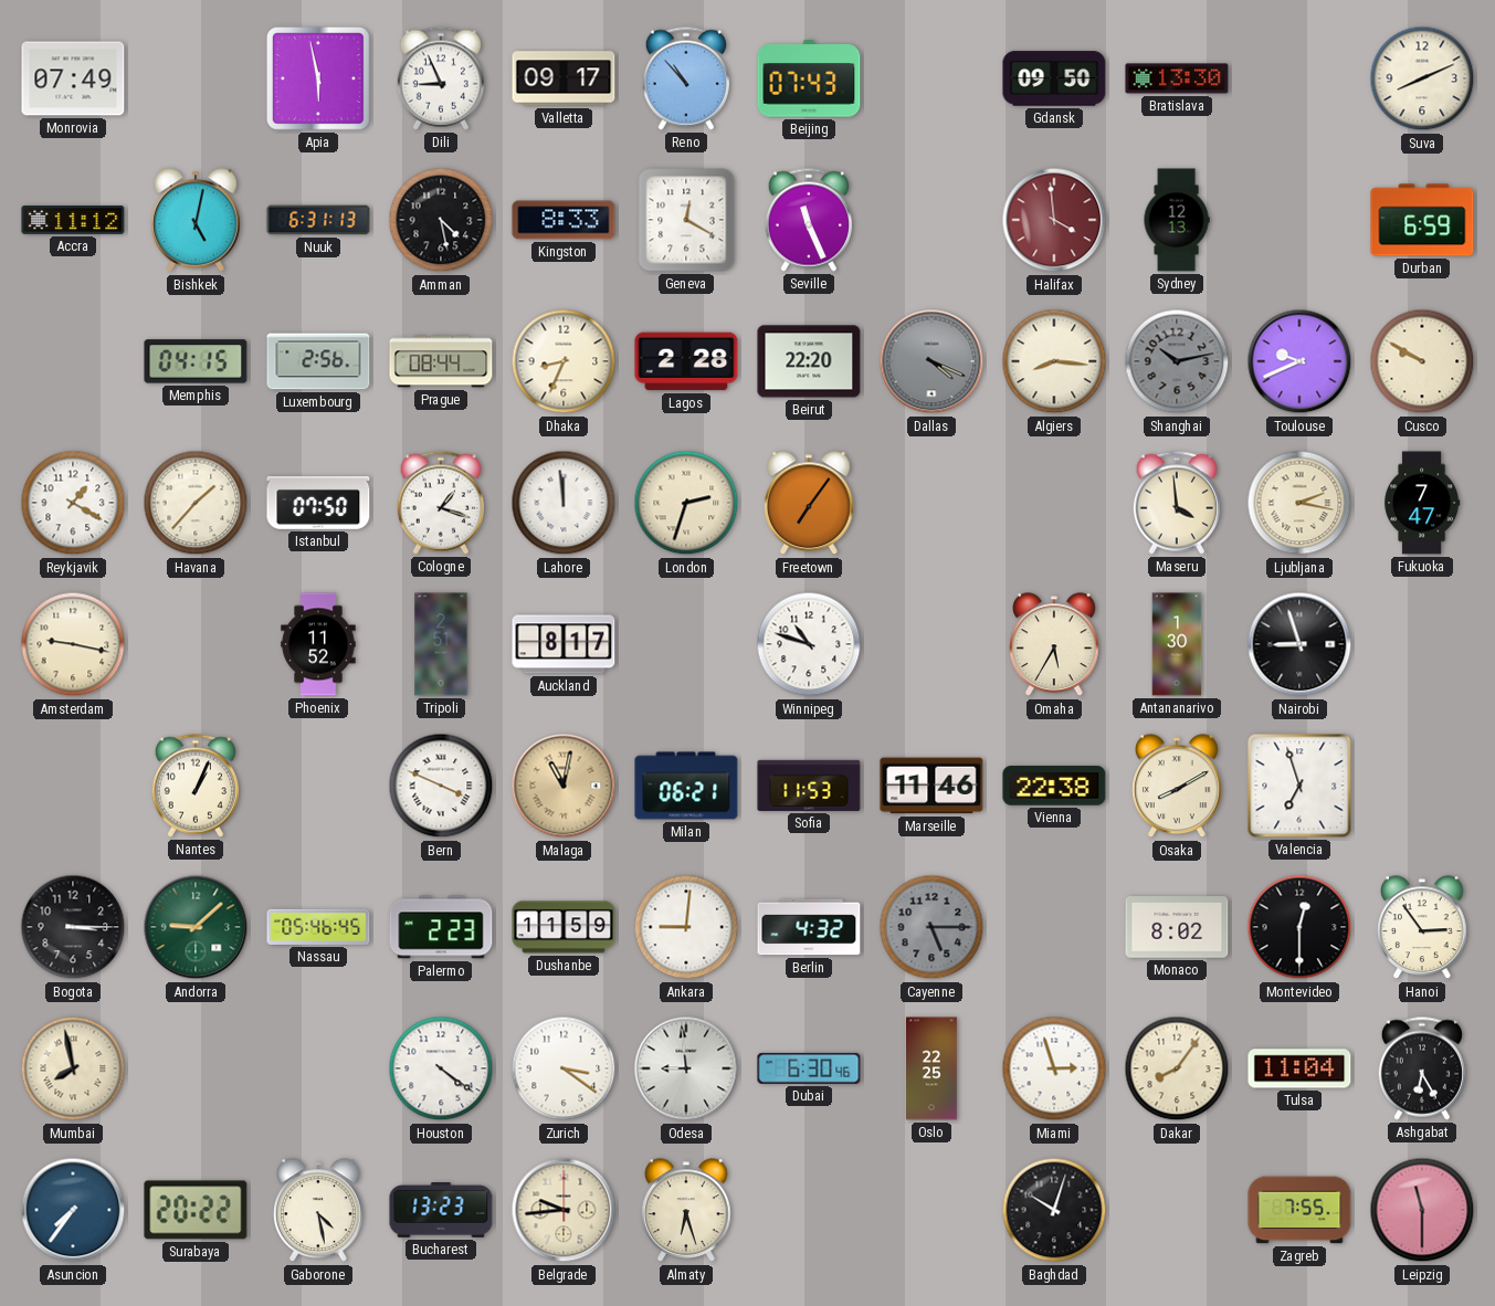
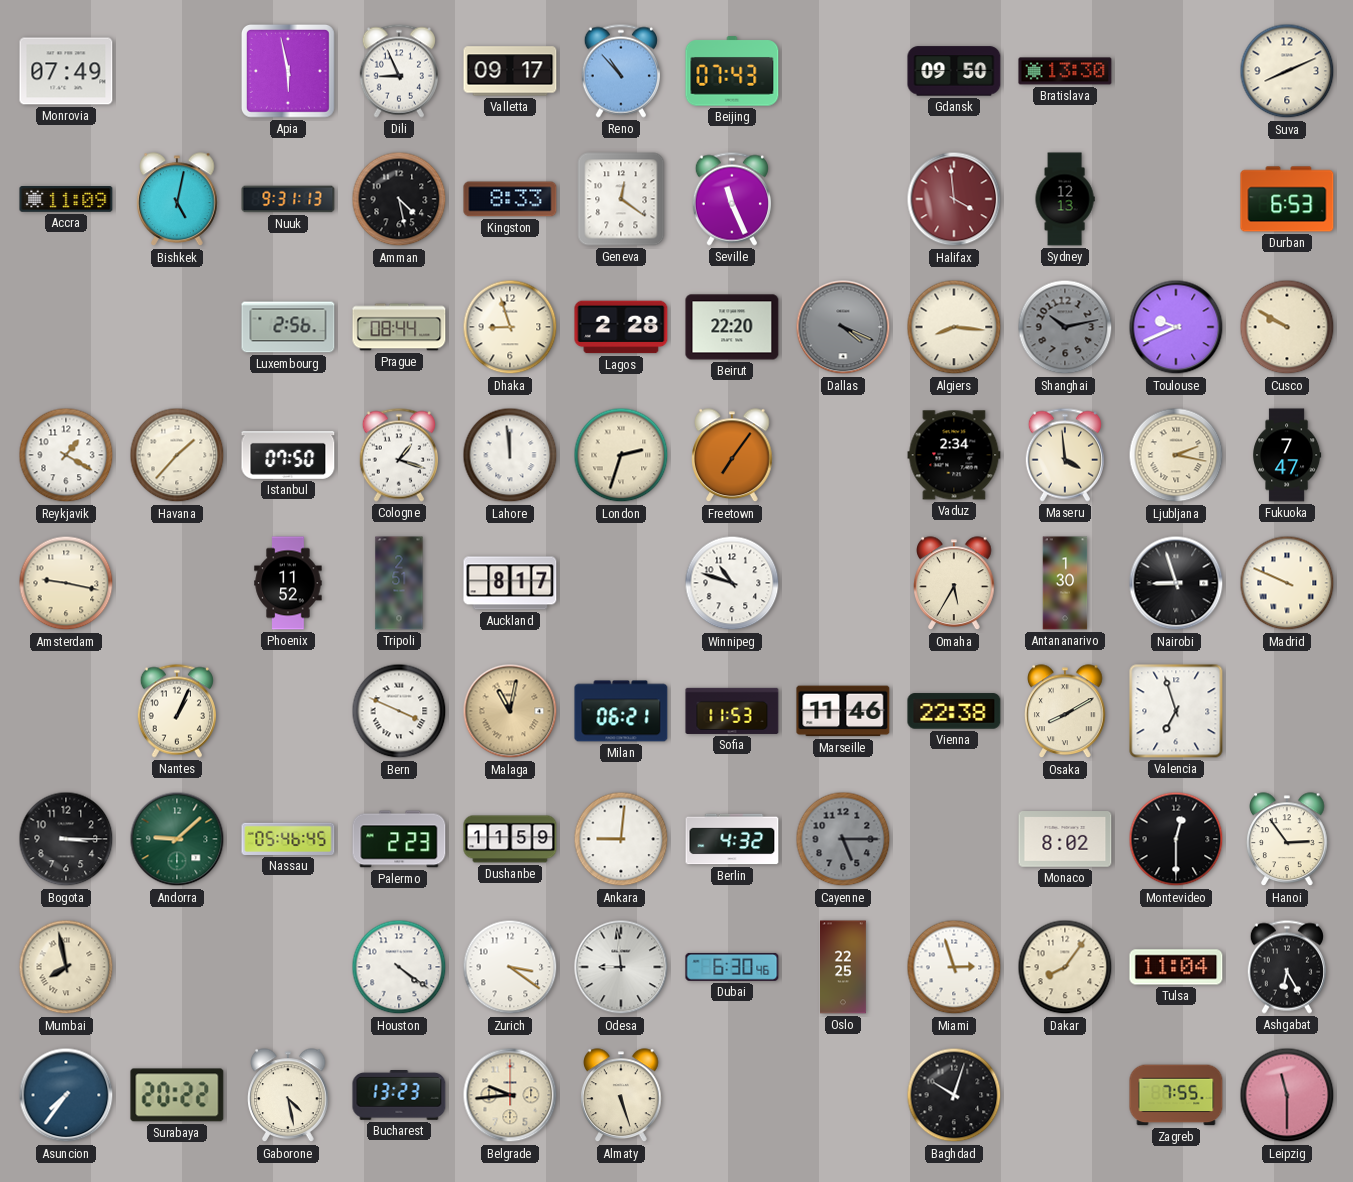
Accra: 11:12 -> 11:09
Nuuk: 6:31 -> 9:31
Geneva: 12:20 -> 12:21
Durban: 6:59 -> 6:53
Memphis: 04:15 -> none
Dhaka: 8:34 -> 8:57
Vaduz: none -> 2:34
Madrid: none -> 9:49
Almaty: 6:27 -> 5:27
